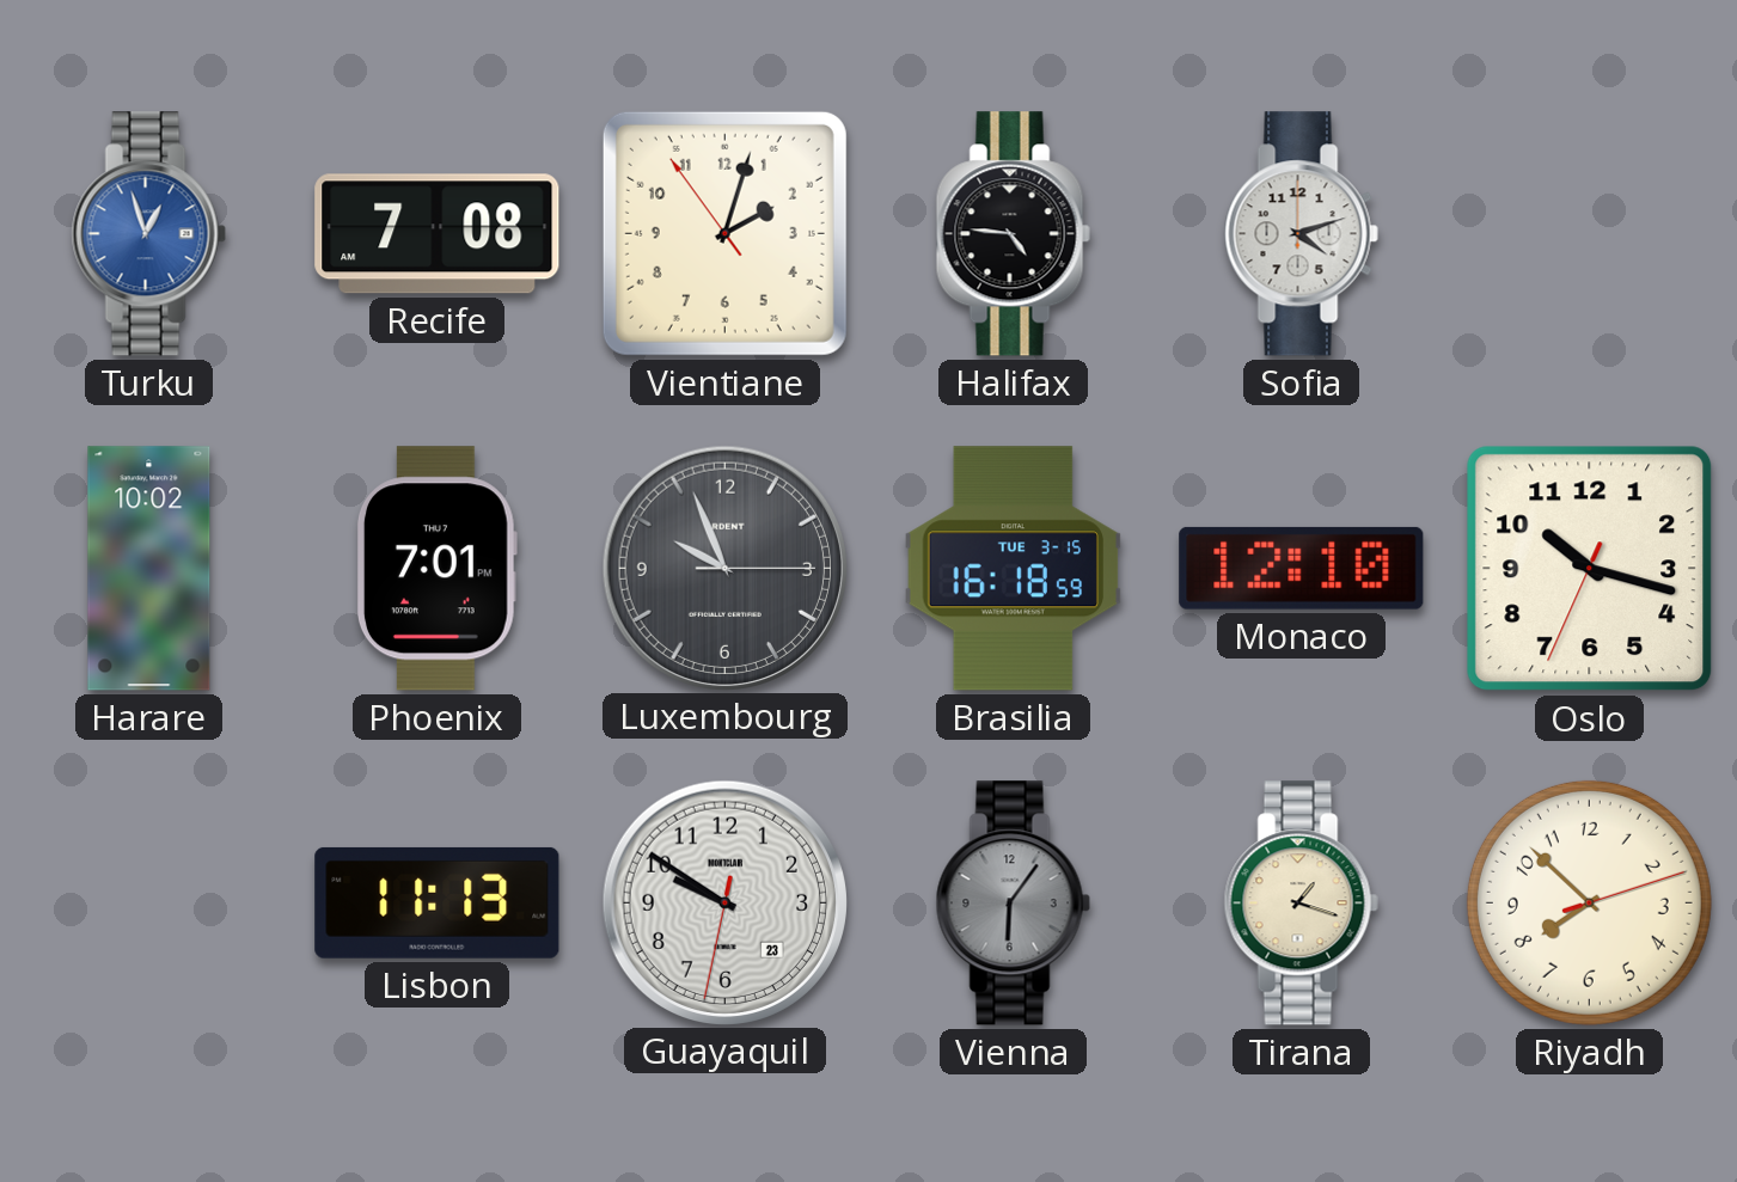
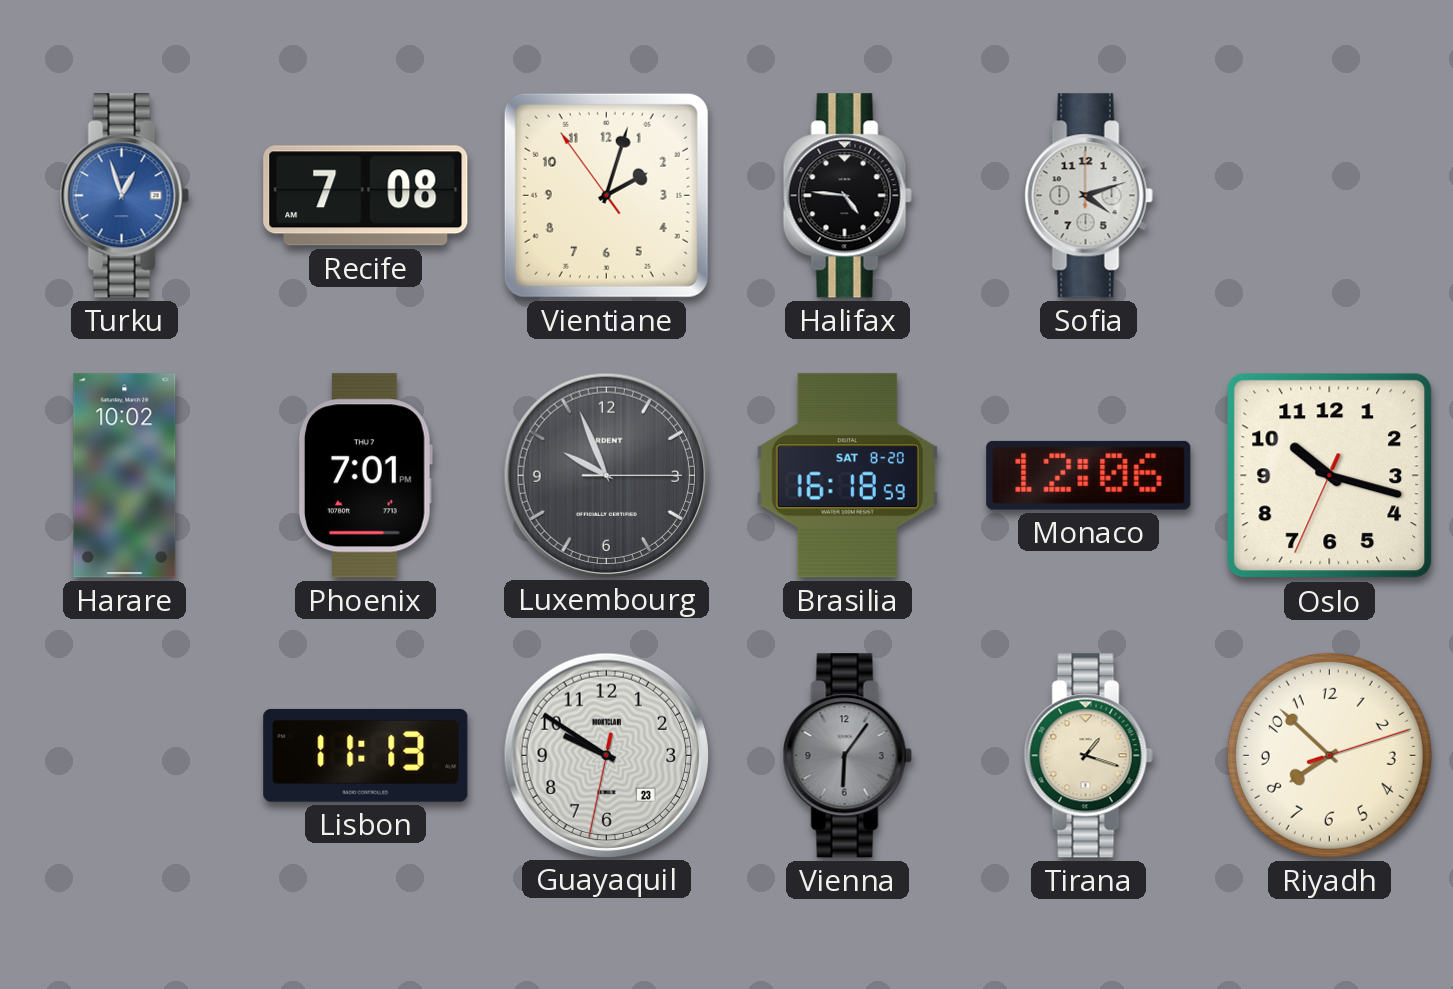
Brasilia date: TUE 3-15 -> SAT 8-20
Monaco: 12:10 -> 12:06
